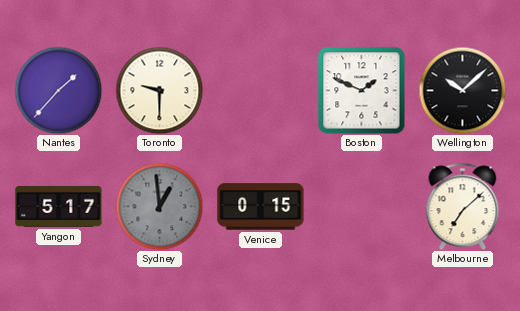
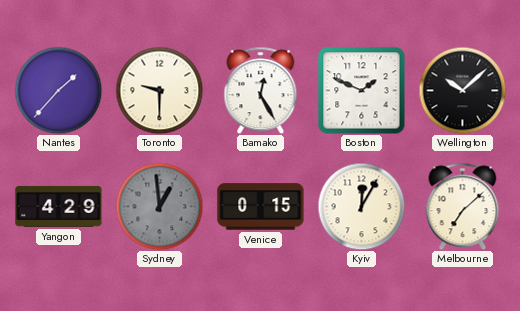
Bamako: none -> 12:25
Yangon: 5:17 -> 4:29
Kyiv: none -> 12:05
